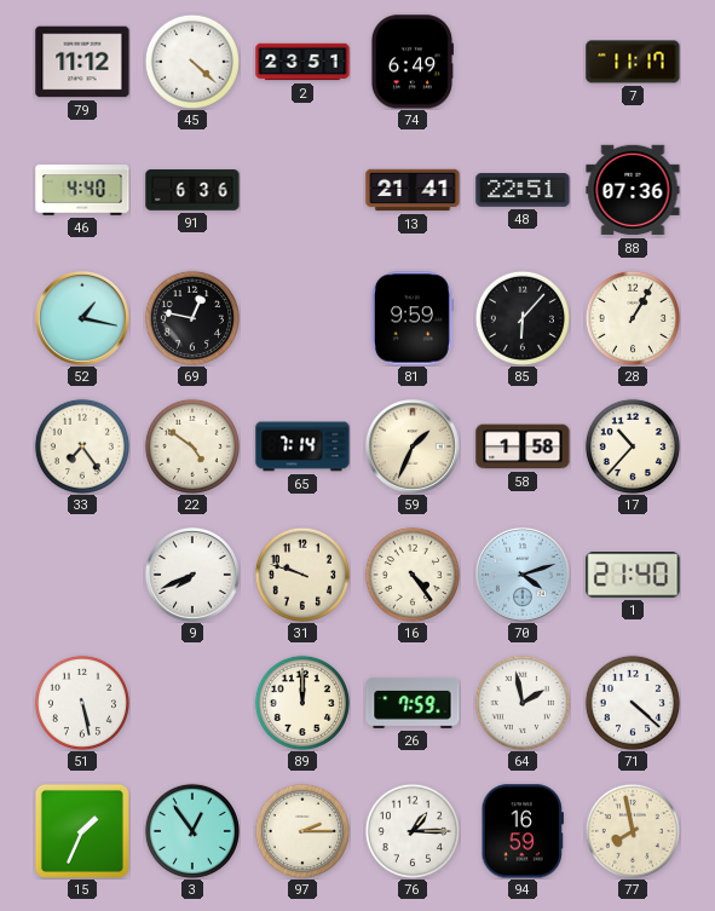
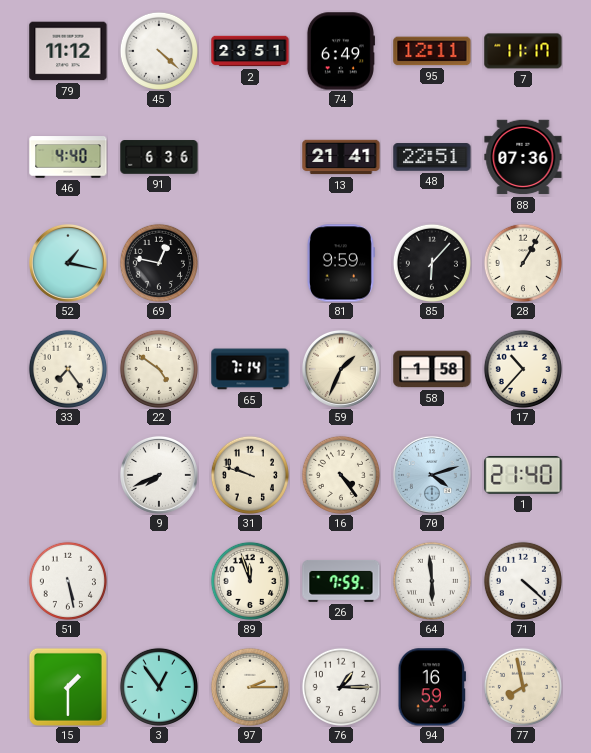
95: none -> 12:11
89: 12:00 -> 11:57
64: 1:58 -> 5:59
15: 1:34 -> 1:30
